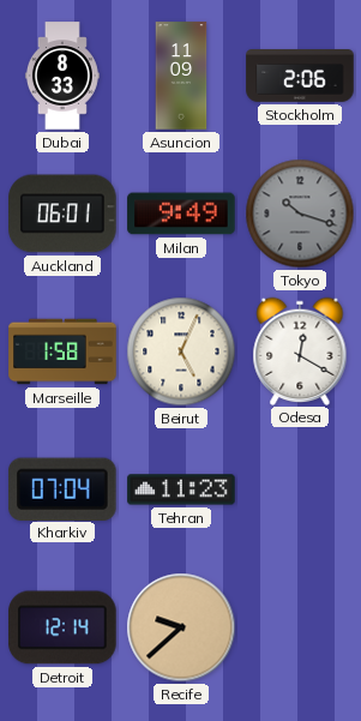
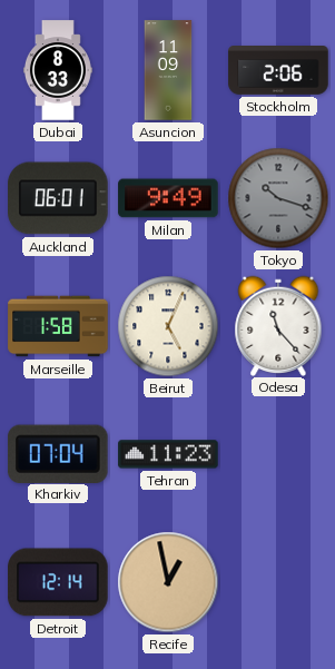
Odesa: 12:20 -> 11:23
Recife: 9:38 -> 12:58
